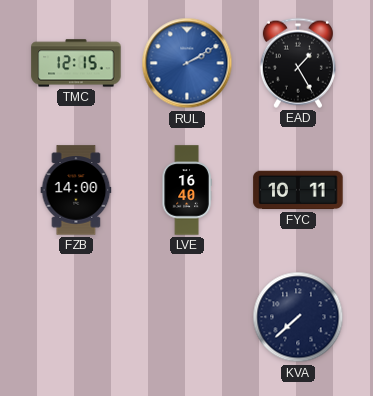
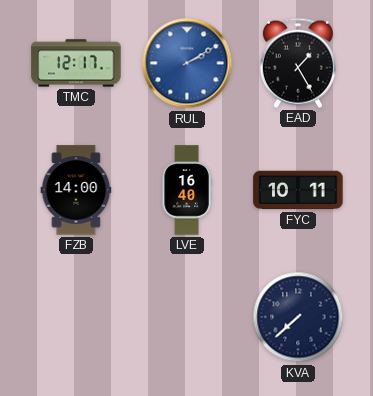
TMC: 12:15 -> 12:17
